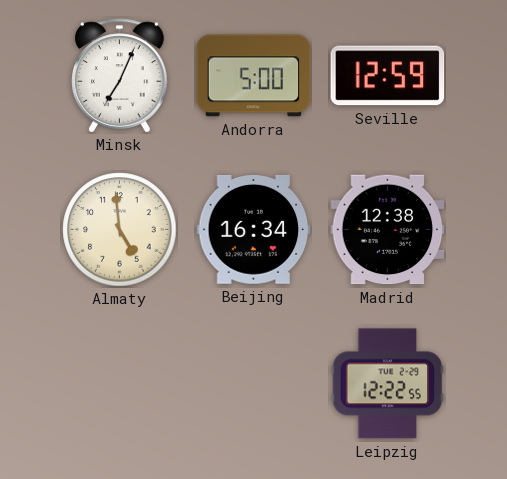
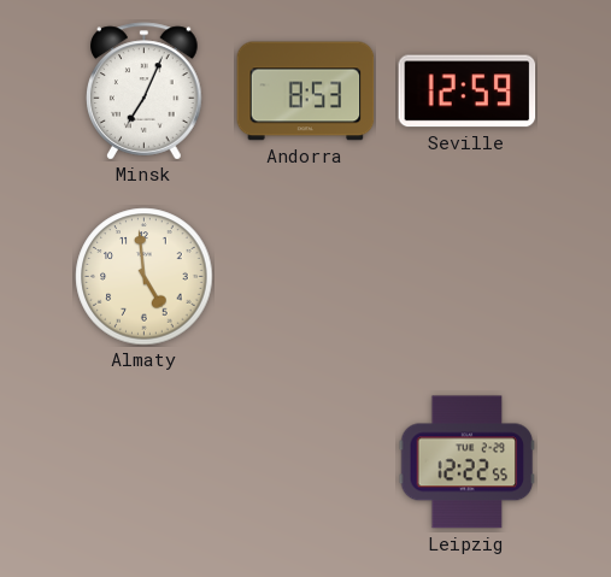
Andorra: 5:00 -> 8:53
Beijing: 16:34 -> none
Madrid: 12:38 -> none
